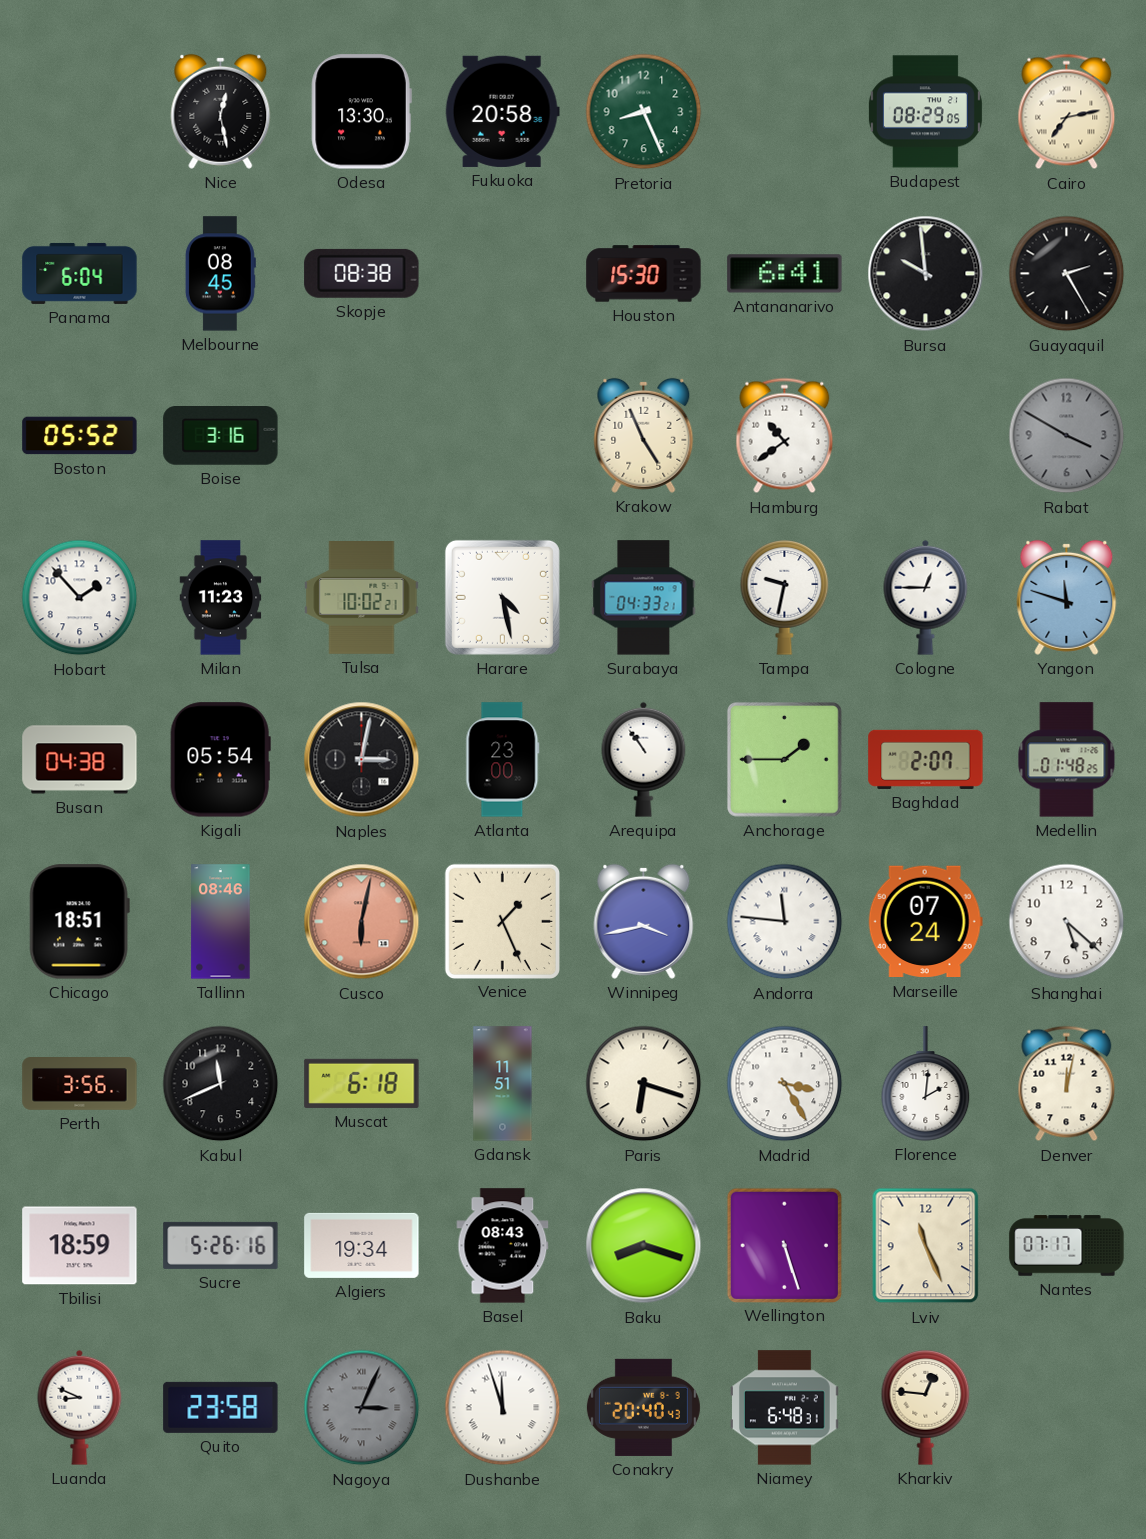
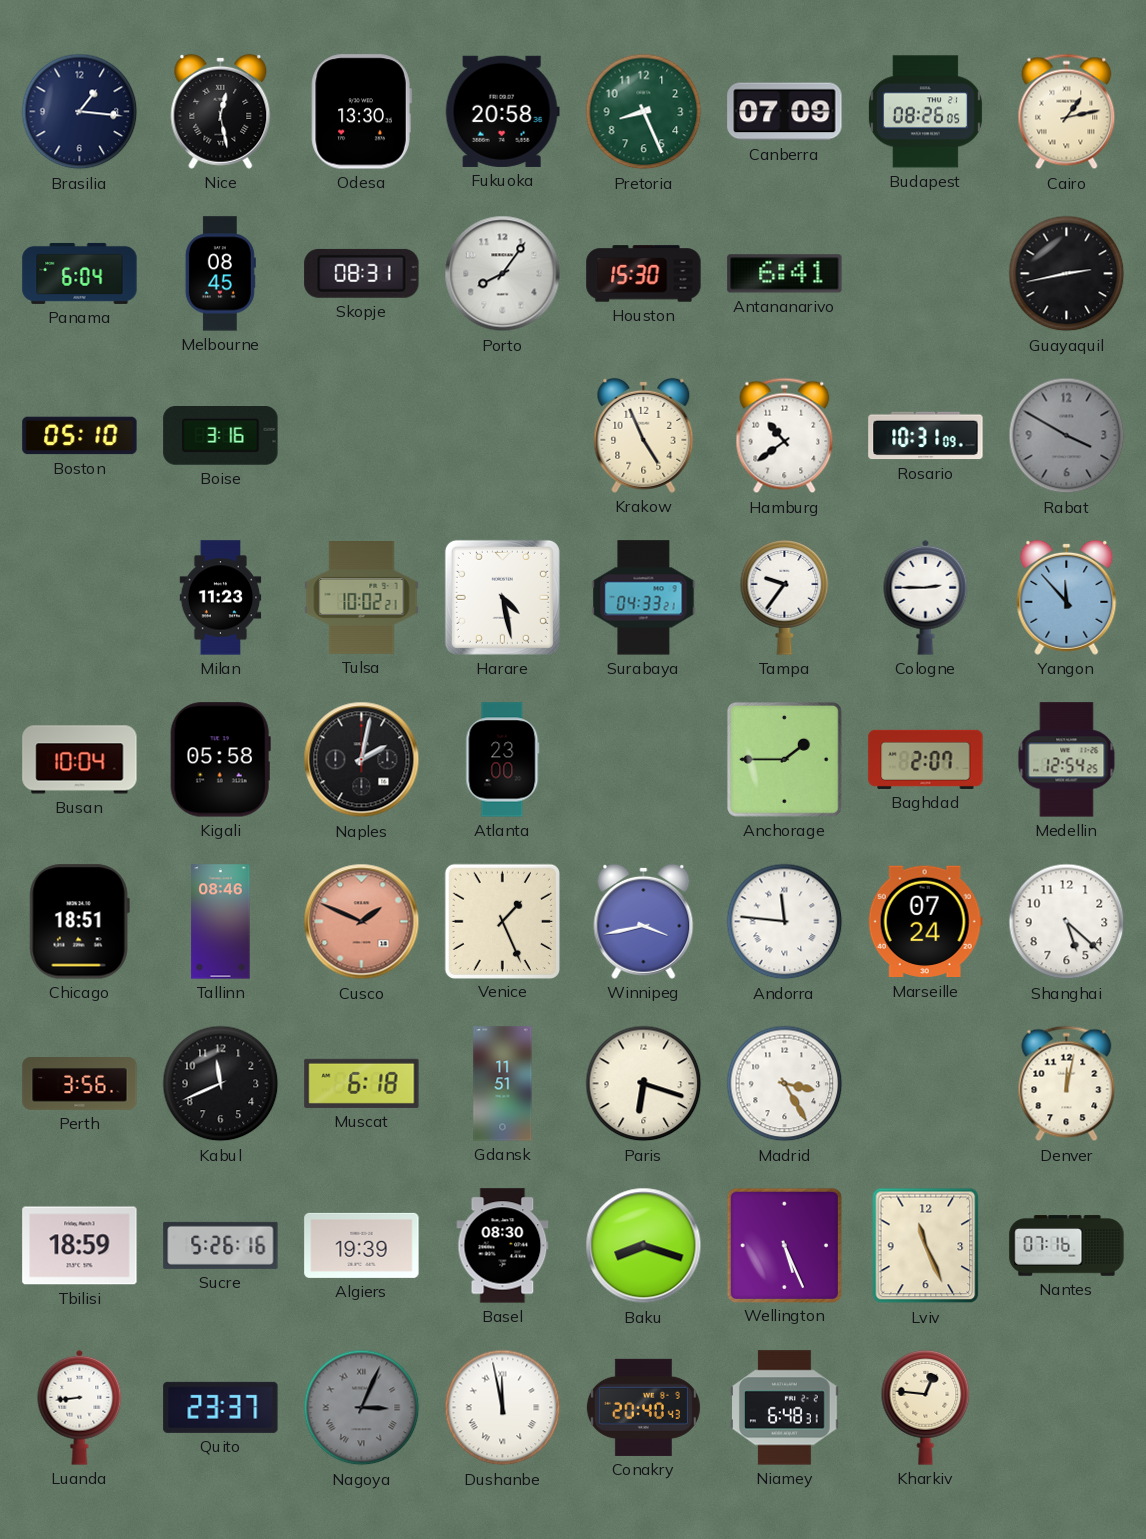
Brasilia: none -> 1:16
Canberra: none -> 07:09
Budapest: 08:29 -> 08:26
Cairo: 7:13 -> 1:13
Skopje: 08:38 -> 08:31
Porto: none -> 8:06
Bursa: 9:59 -> none
Guayaquil: 2:25 -> 2:43
Boston: 05:52 -> 05:10
Rosario: none -> 10:31
Hobart: 1:53 -> none
Tampa: 9:32 -> 9:36
Cologne: 12:45 -> 2:45
Yangon: 11:48 -> 11:53
Busan: 04:38 -> 10:04
Kigali: 05:54 -> 05:58
Naples: 3:02 -> 2:02
Arequipa: 10:54 -> none
Medellin: 01:48 -> 12:54
Cusco: 6:02 -> 1:49
Florence: 2:01 -> none
Algiers: 19:34 -> 19:39
Basel: 08:43 -> 08:30
Wellington: 5:27 -> 5:26
Nantes: 07:17 -> 07:16
Luanda: 8:49 -> 8:44
Quito: 23:58 -> 23:37
Dushanbe: 11:57 -> 11:58
